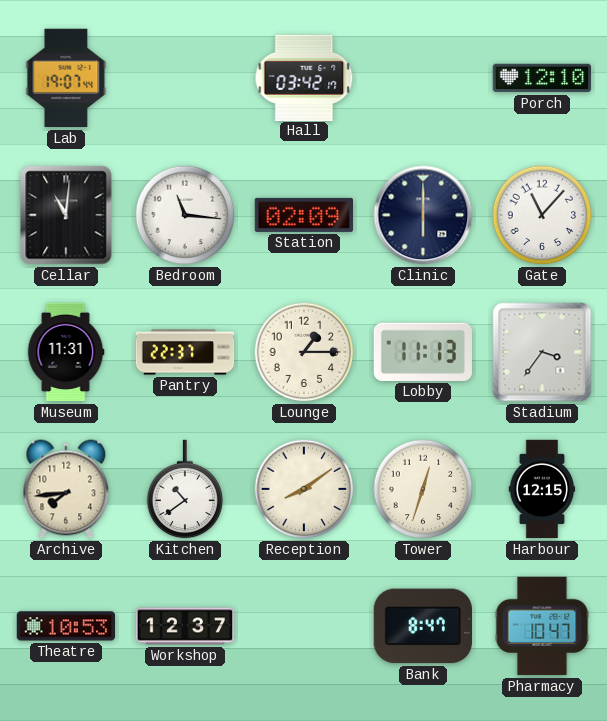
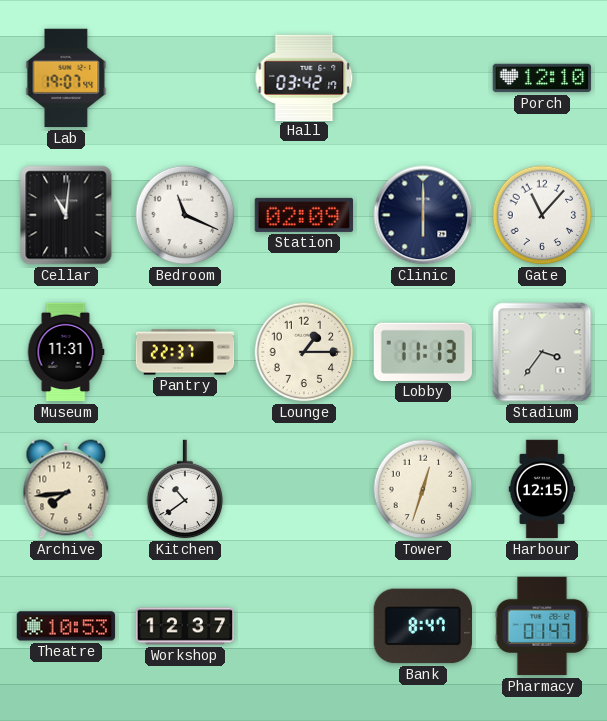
Bedroom: 11:16 -> 11:19
Reception: 8:09 -> none
Pharmacy: 10:47 -> 01:47
